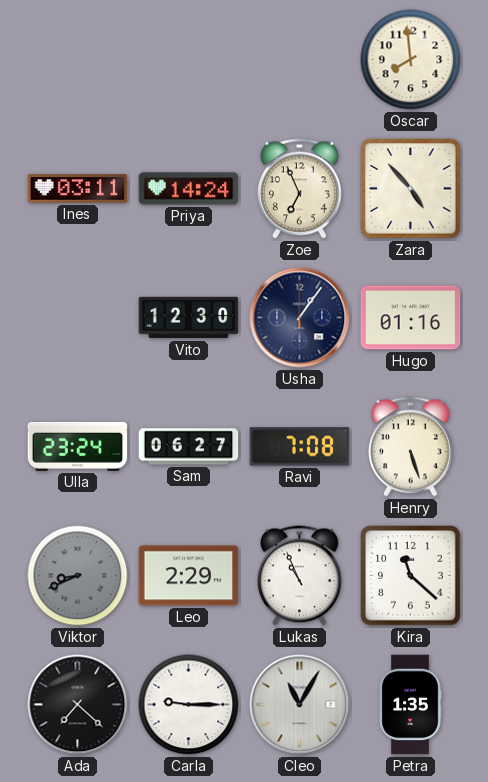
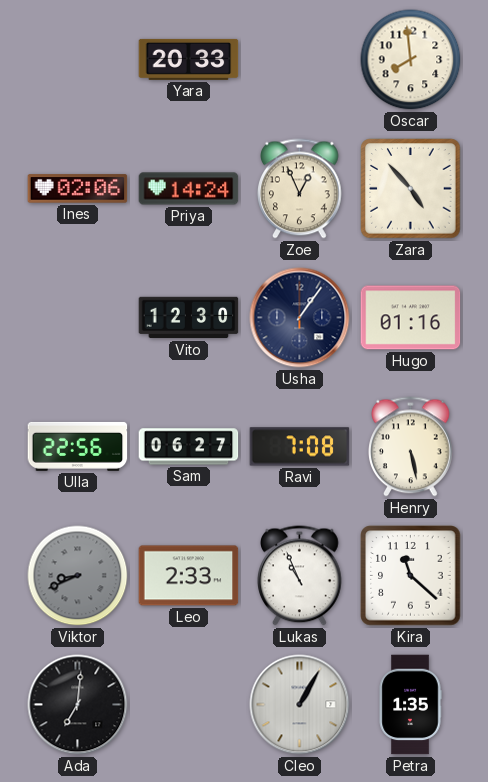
Yara: none -> 20:33
Ines: 03:11 -> 02:06
Zoe: 6:56 -> 12:56
Ulla: 23:24 -> 22:56
Henry: 5:27 -> 5:28
Leo: 2:29 -> 2:33
Ada: 7:22 -> 7:01
Carla: 9:15 -> none
Cleo: 11:05 -> 1:05
